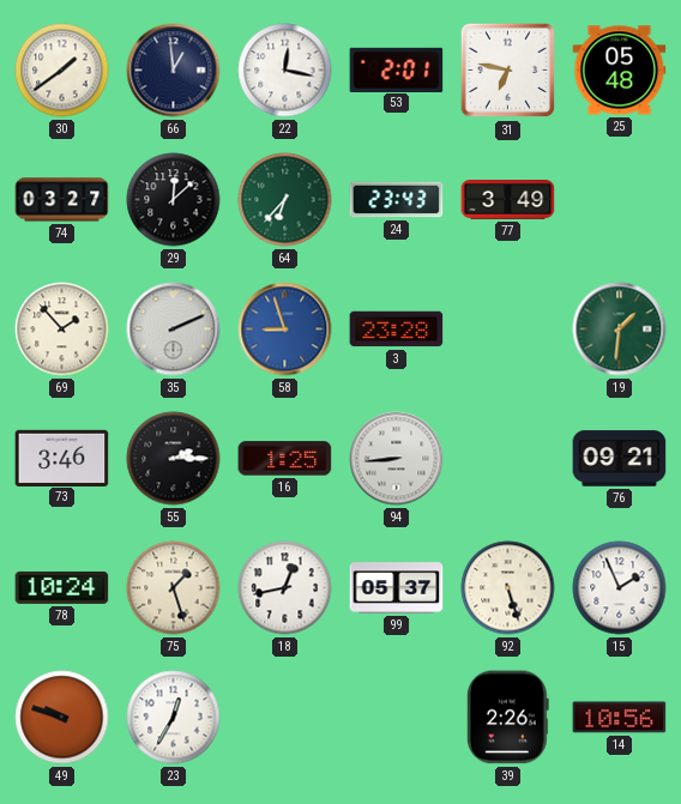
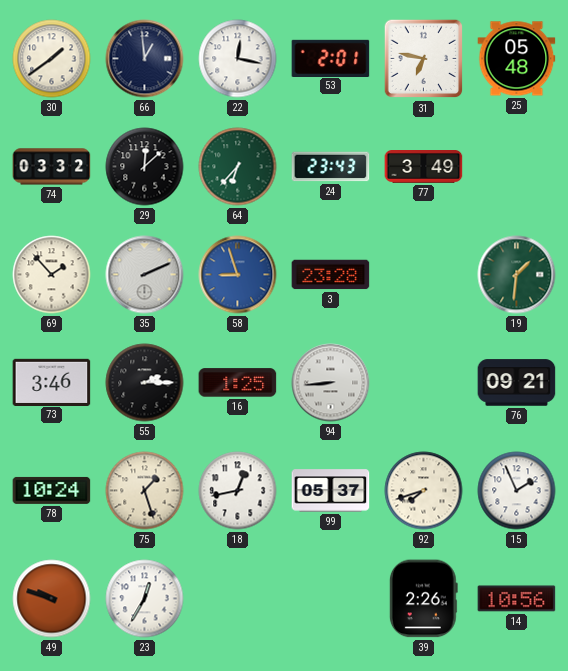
74: 03:27 -> 03:32
92: 5:27 -> 7:42
